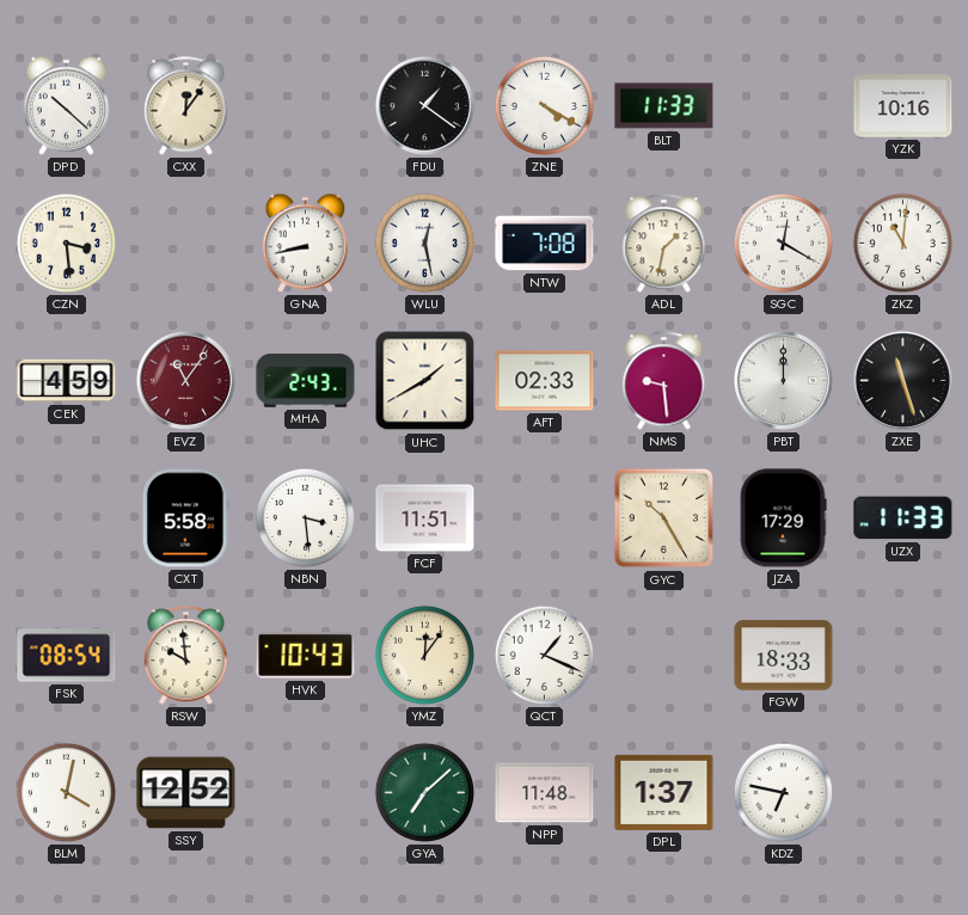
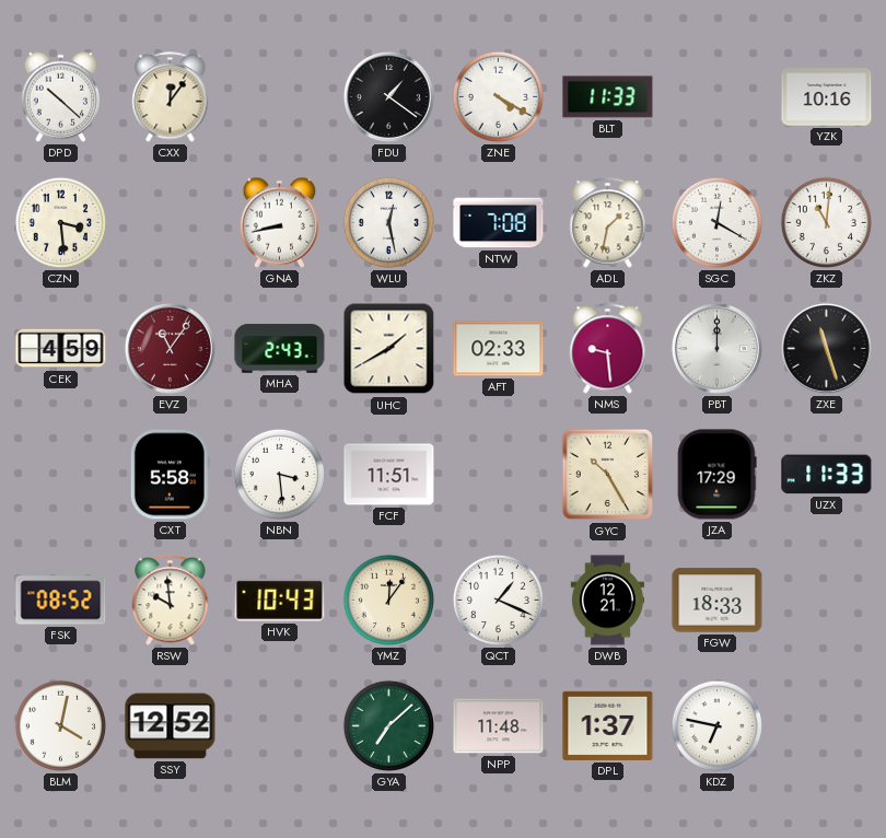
FSK: 08:54 -> 08:52
DWB: none -> 12:21
